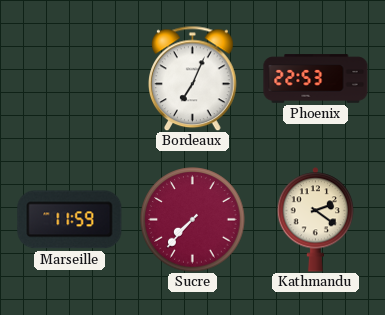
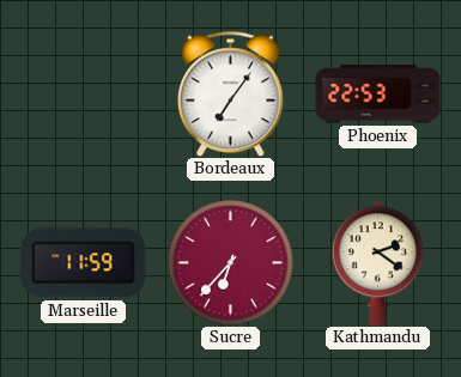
Bordeaux: 7:04 -> 7:06
Sucre: 7:37 -> 6:37
